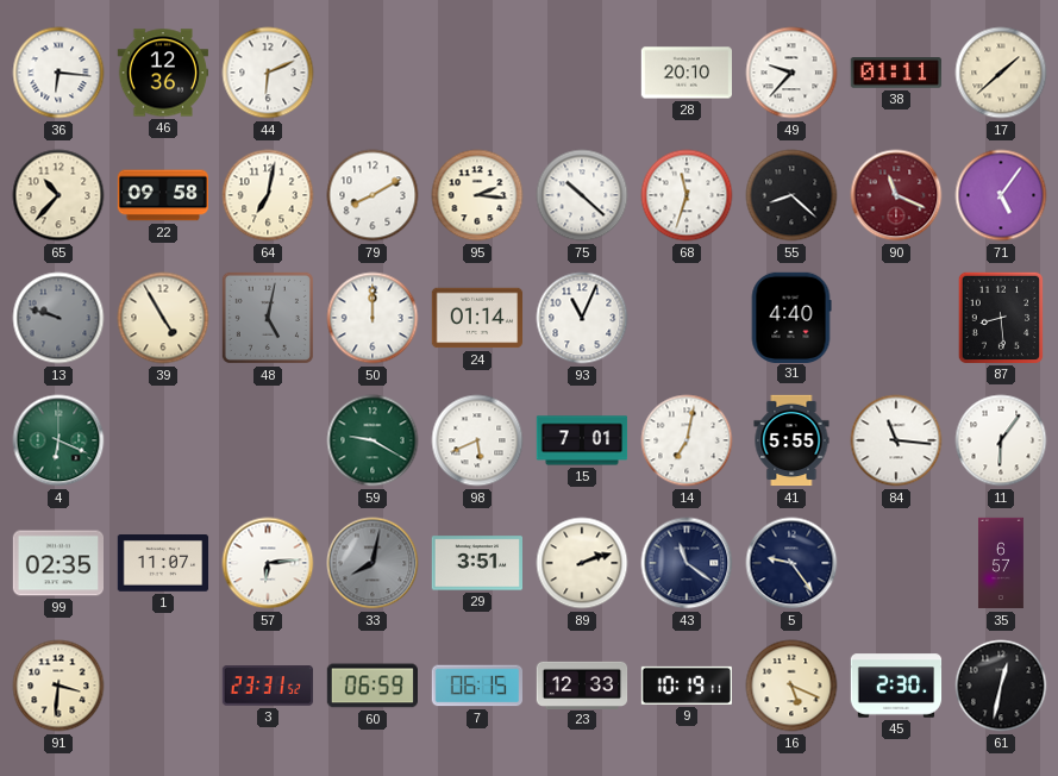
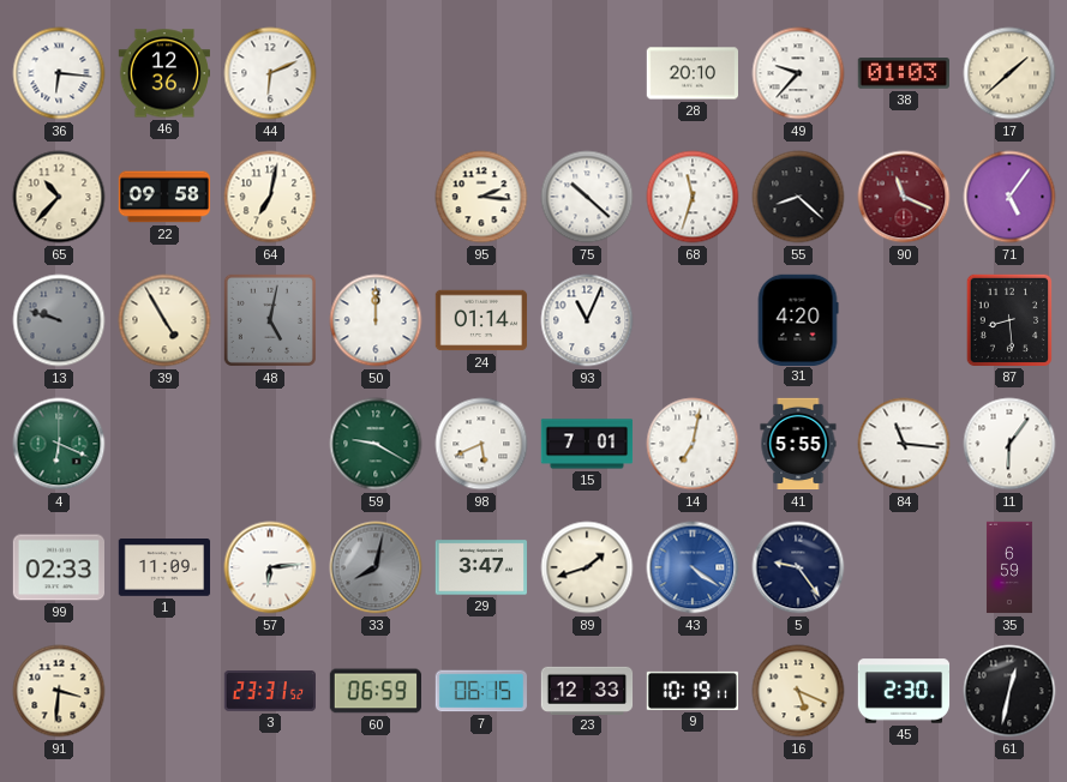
38: 01:11 -> 01:03
79: 8:10 -> none
31: 4:40 -> 4:20
99: 02:35 -> 02:33
1: 11:07 -> 11:09
29: 3:51 -> 3:47
89: 2:12 -> 1:42
43: 11:21 -> 4:21
43 dial: navy -> blue
35: 6:57 -> 6:59
